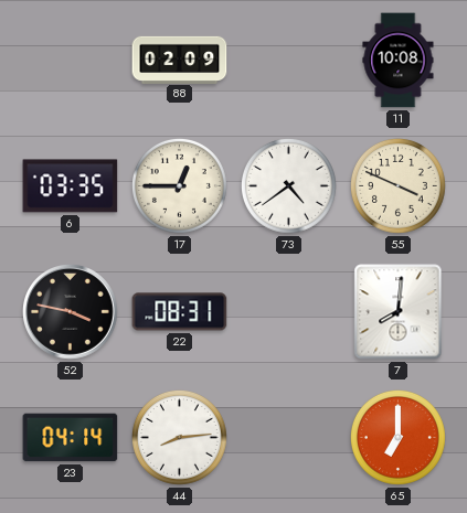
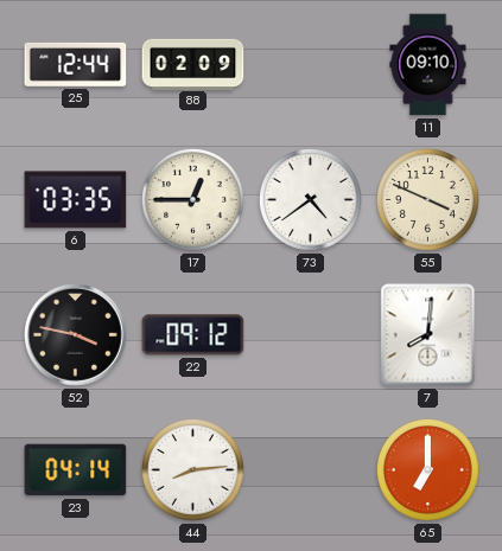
25: none -> 12:44
11: 10:08 -> 09:10
22: 08:31 -> 09:12
